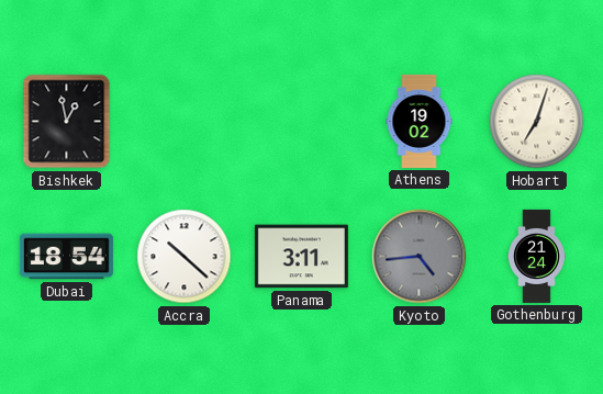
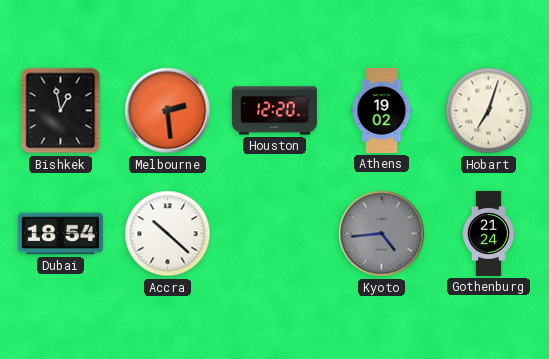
Melbourne: none -> 2:29
Houston: none -> 12:20
Panama: 3:11 -> none
